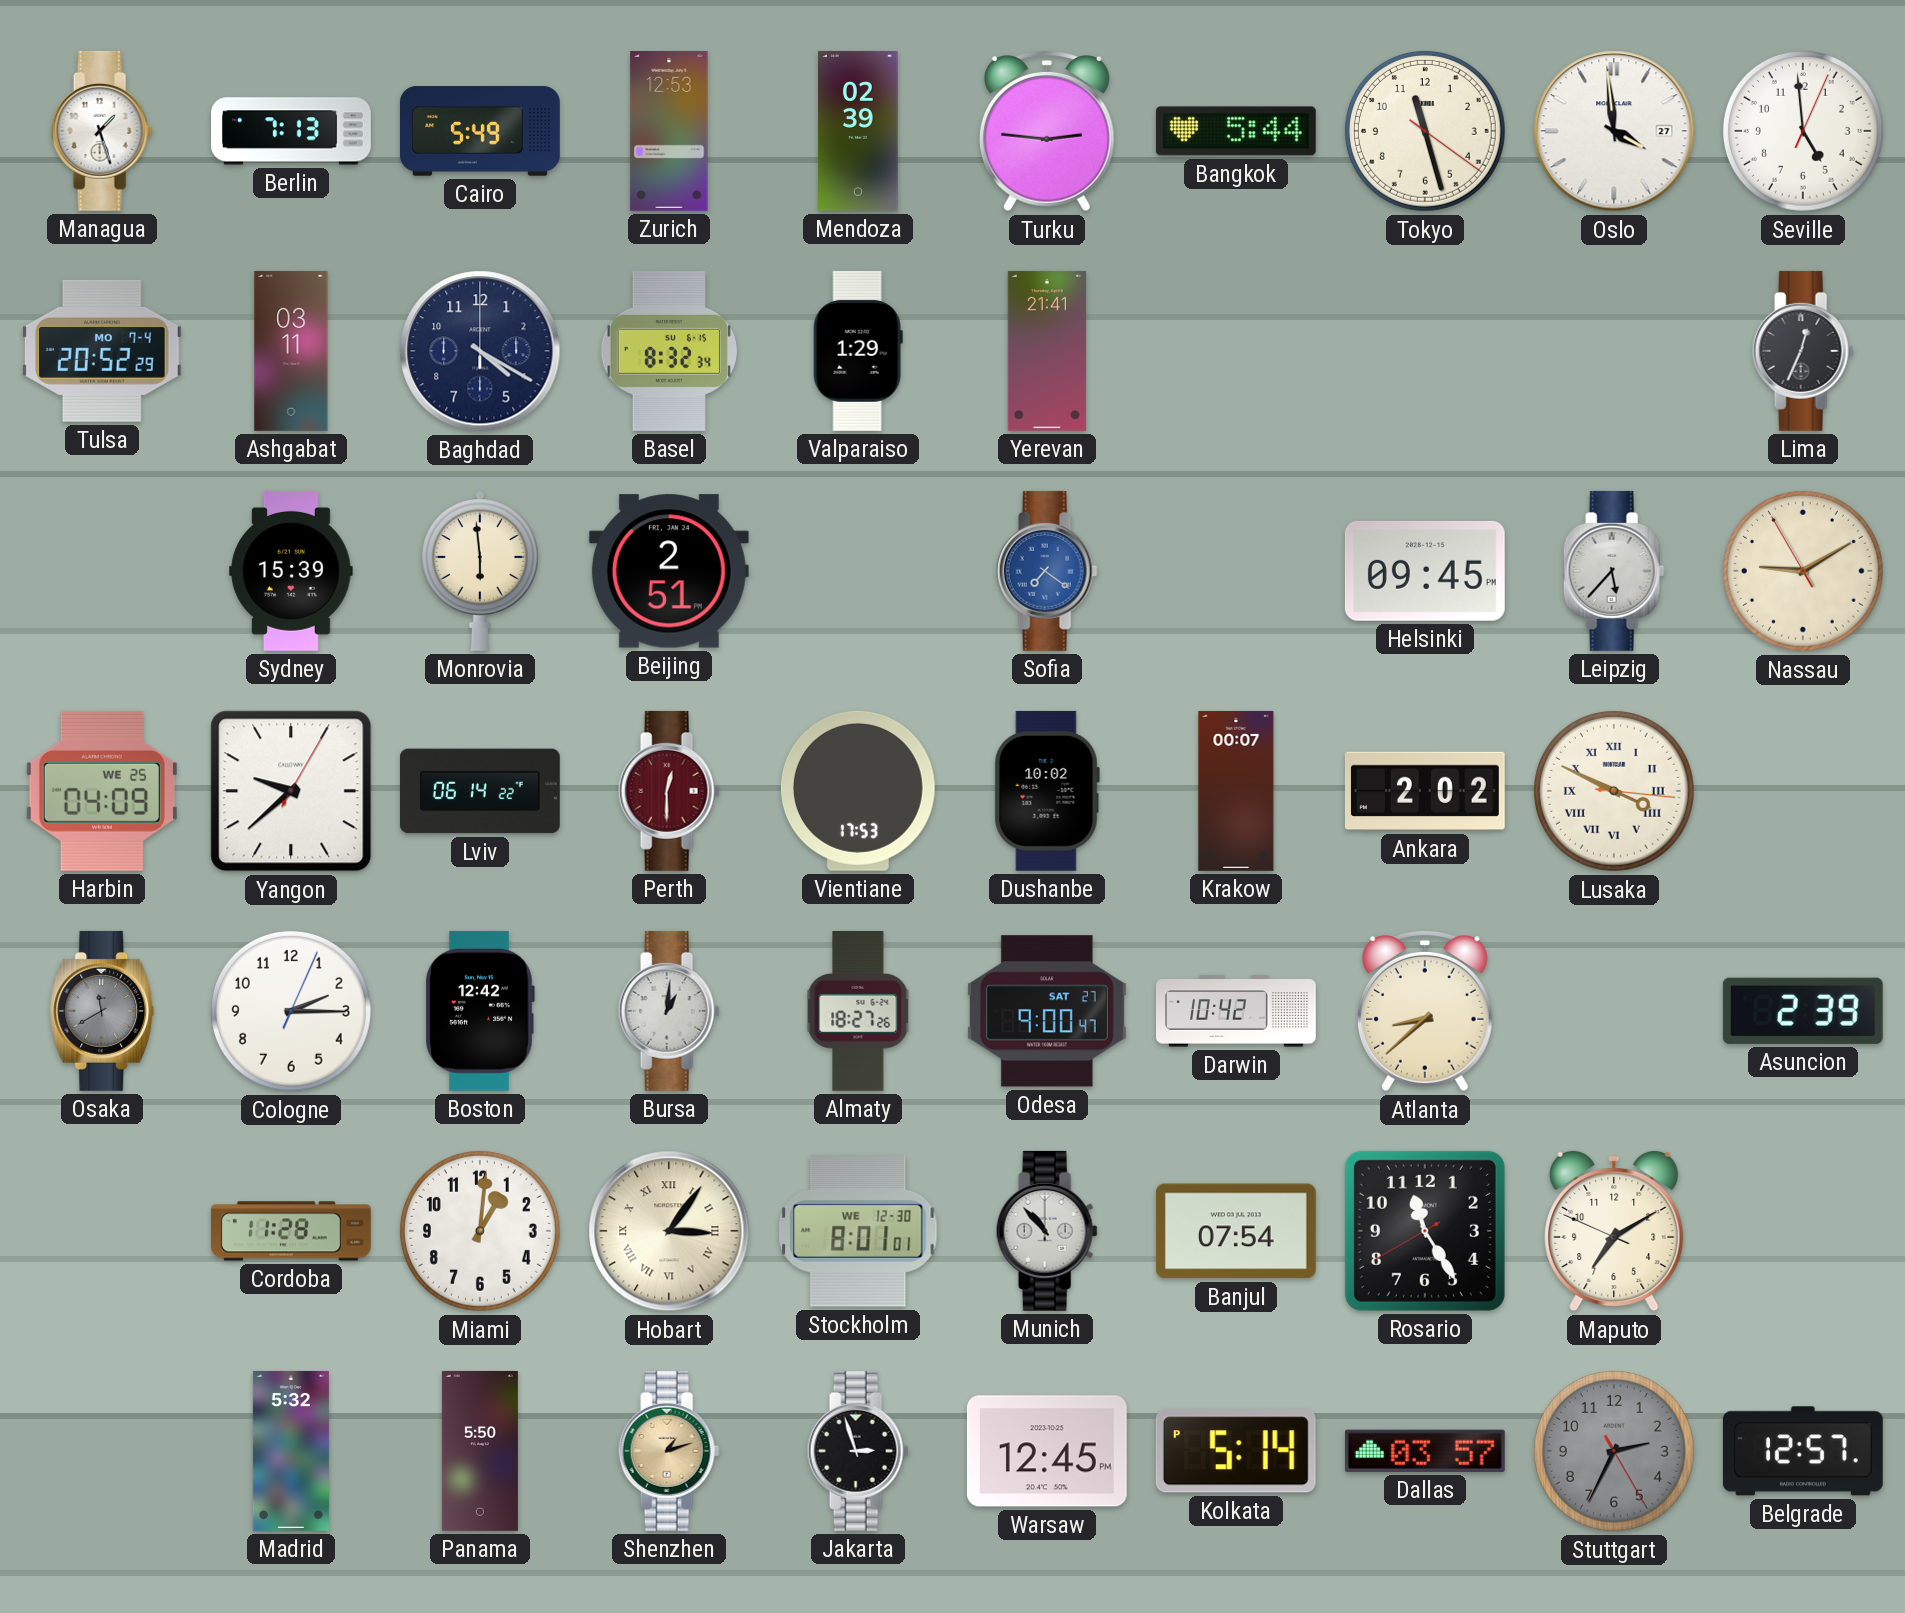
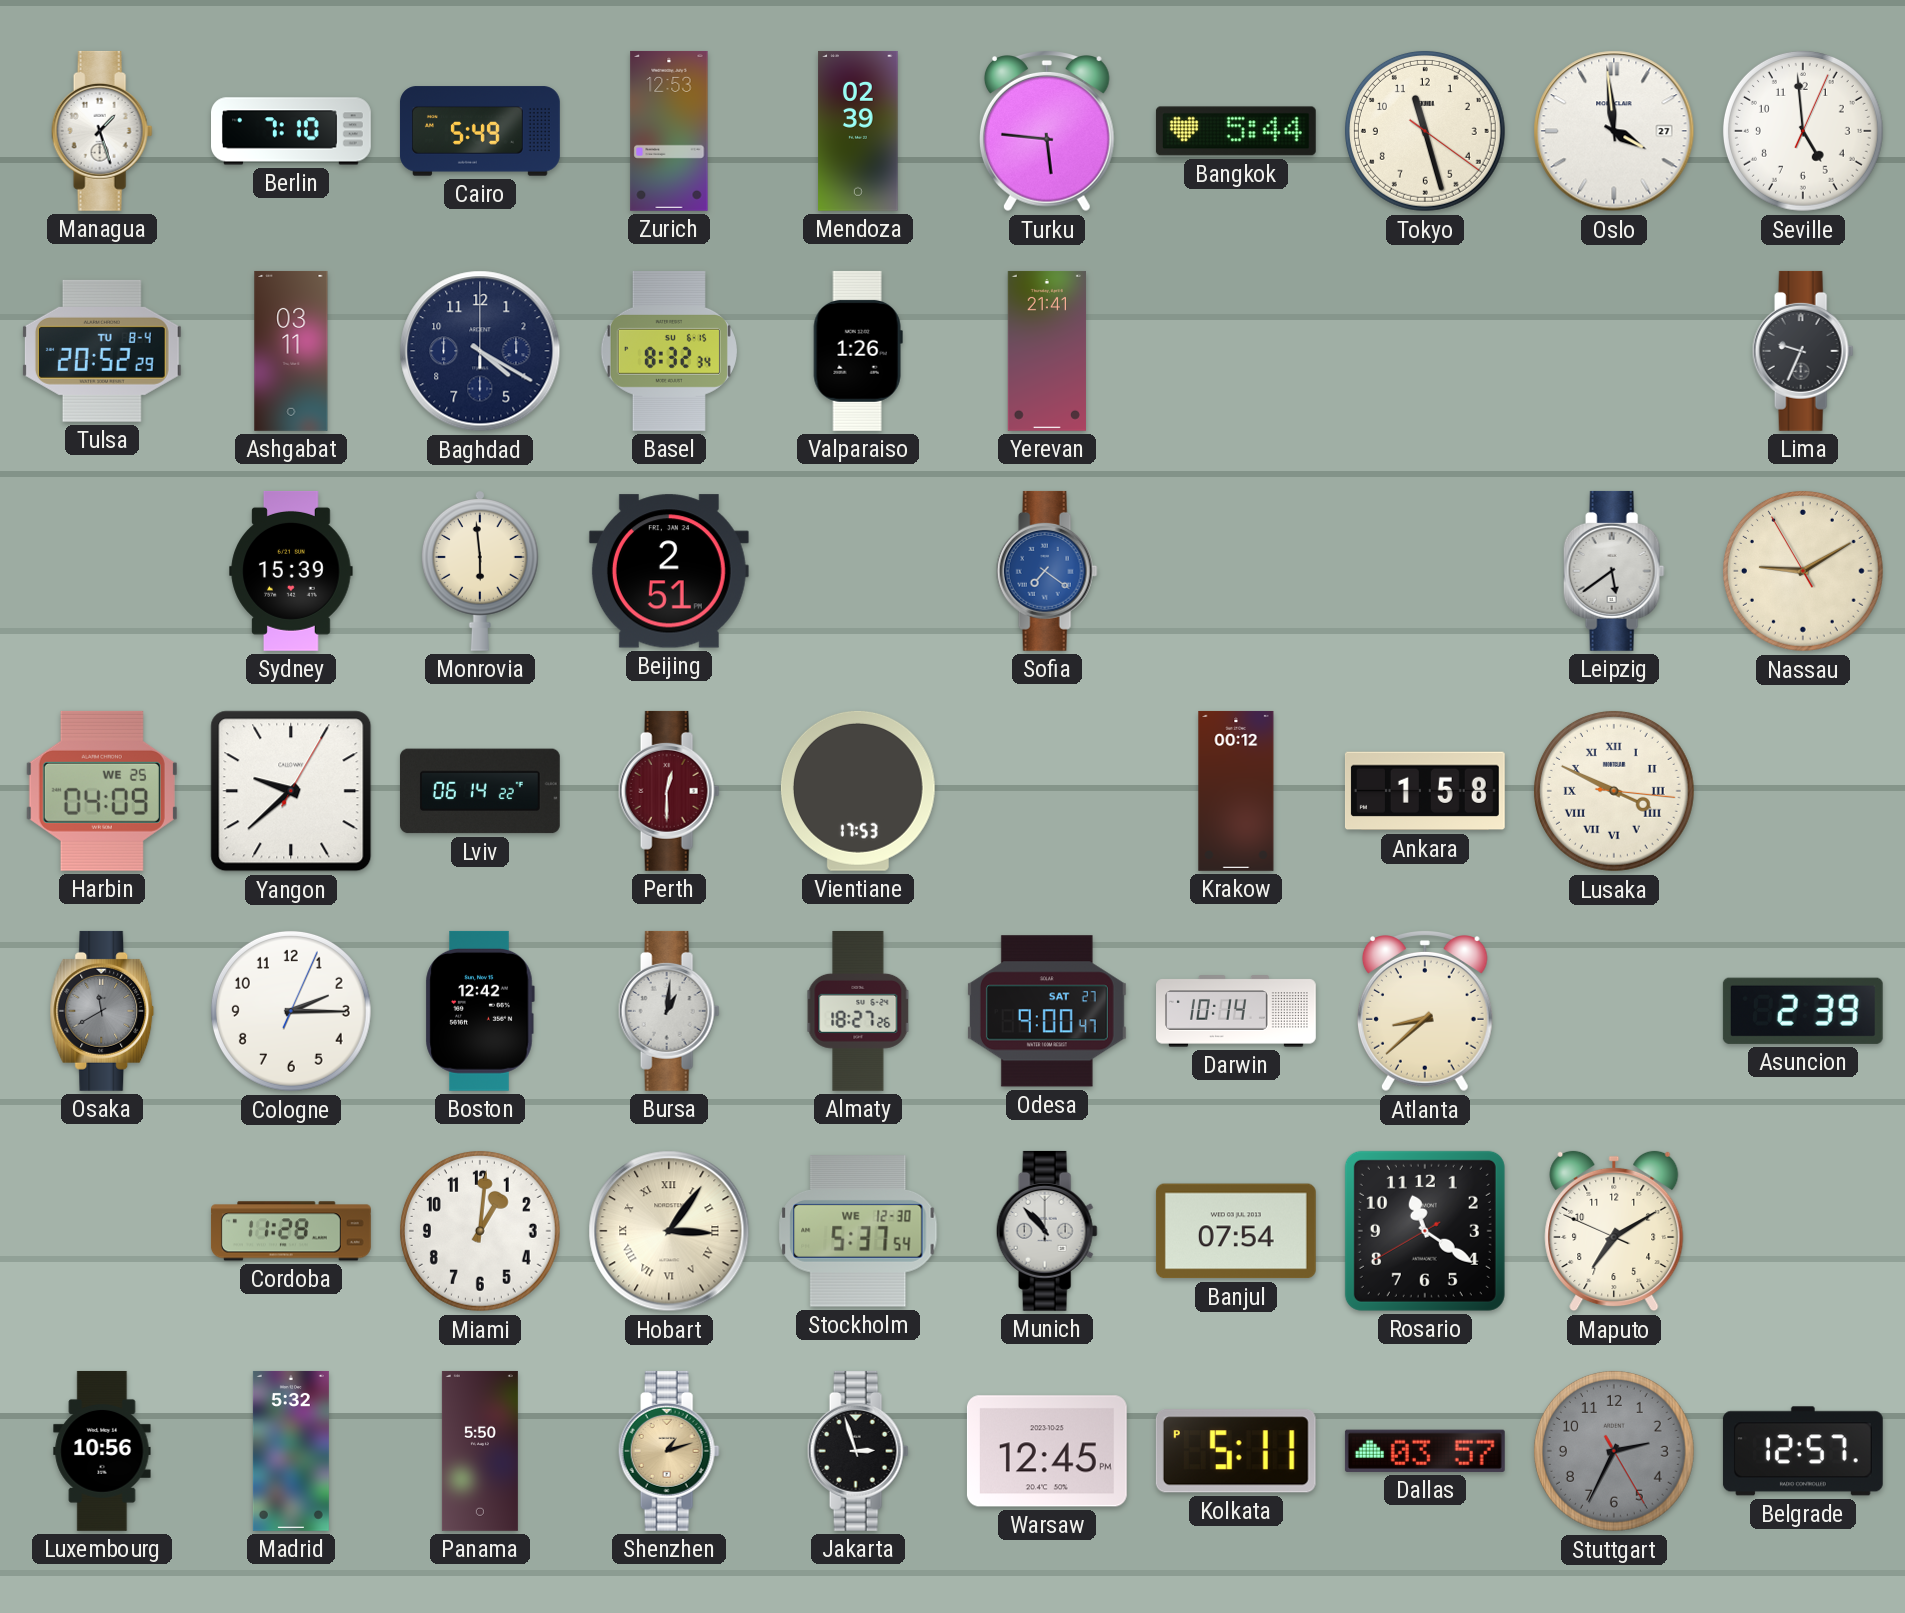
Berlin: 7:13 -> 7:10
Turku: 2:46 -> 5:46
Tulsa date: MO 7-4 -> TU 8-4
Valparaiso: 1:29 -> 1:26
Lima: 12:34 -> 9:34
Helsinki: 09:45 -> none
Leipzig: 5:37 -> 5:39
Dushanbe: 10:02 -> none
Krakow: 00:07 -> 00:12
Ankara: 2:02 -> 1:58
Darwin: 10:42 -> 10:14
Stockholm: 8:01 -> 5:37
Rosario: 11:24 -> 11:20
Luxembourg: none -> 10:56
Kolkata: 5:14 -> 5:11
